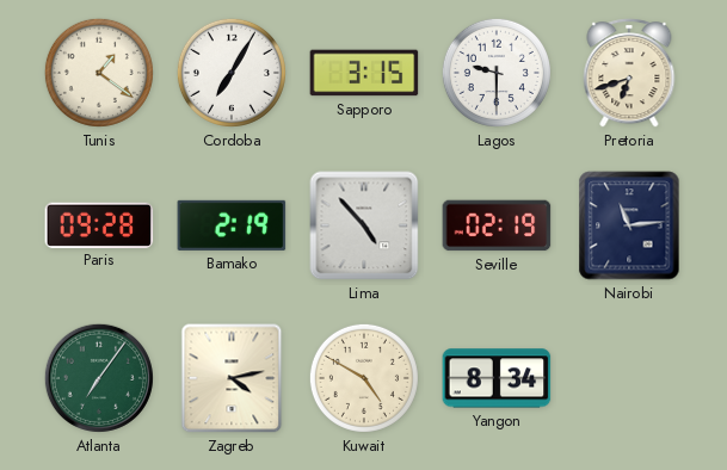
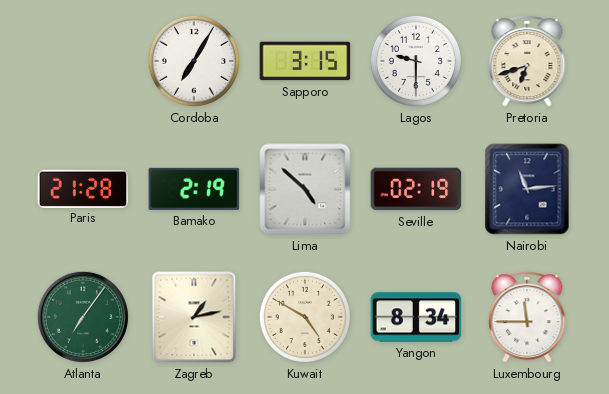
Tunis: 1:21 -> none
Paris: 09:28 -> 21:28
Lima: 4:53 -> 4:52
Zagreb: 4:13 -> 1:13
Luxembourg: none -> 11:45
